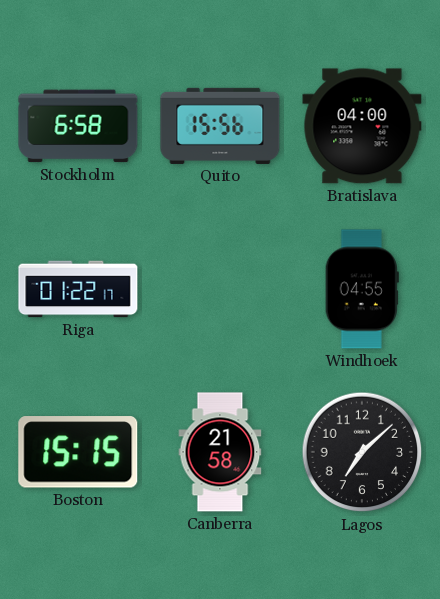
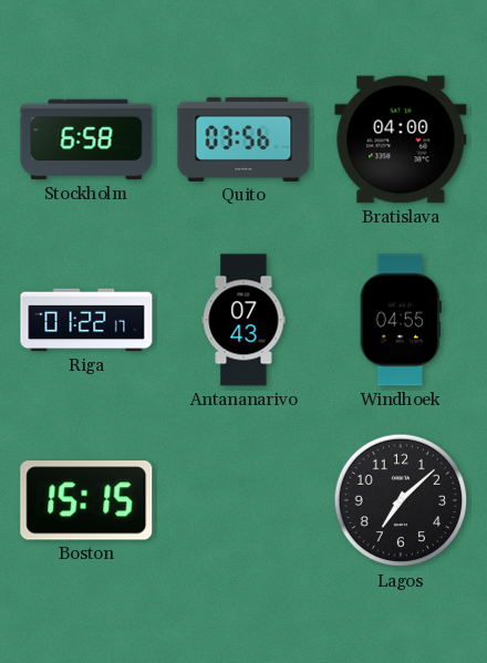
Quito: 15:56 -> 03:56
Antananarivo: none -> 07:43
Canberra: 21:58 -> none
